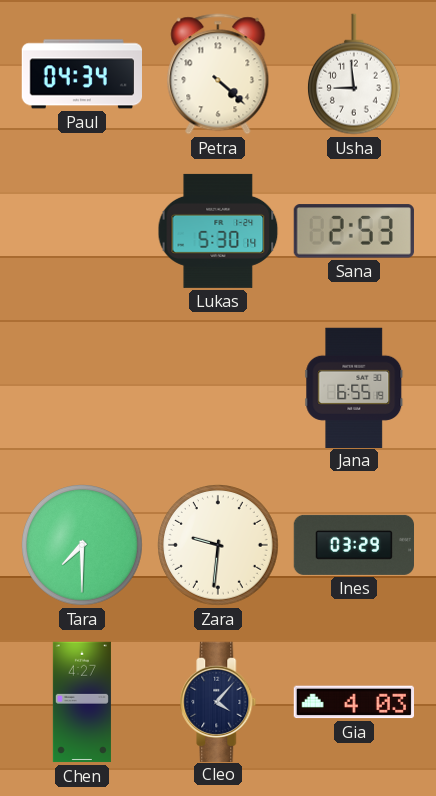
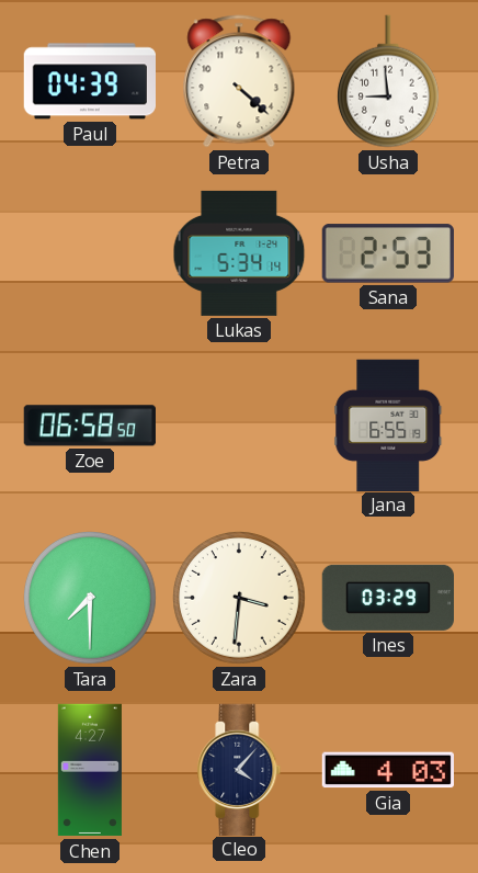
Paul: 04:34 -> 04:39
Lukas: 5:30 -> 5:34
Zoe: none -> 06:58
Zara: 9:31 -> 3:31
